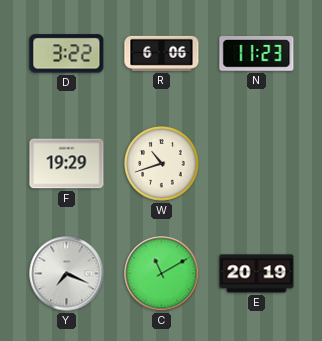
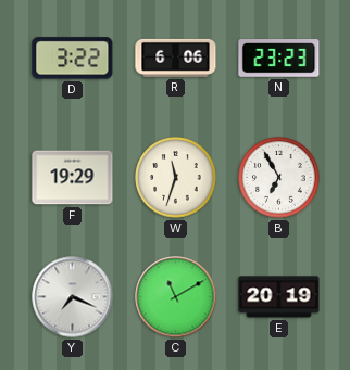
N: 11:23 -> 23:23
W: 10:42 -> 11:33
B: none -> 6:55
